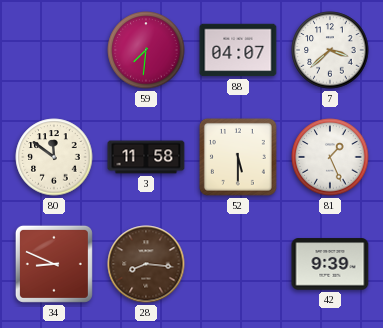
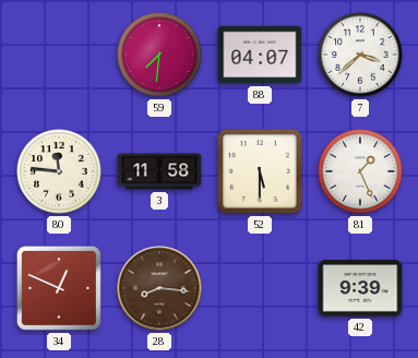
80: 11:51 -> 11:46
34: 8:49 -> 12:49
